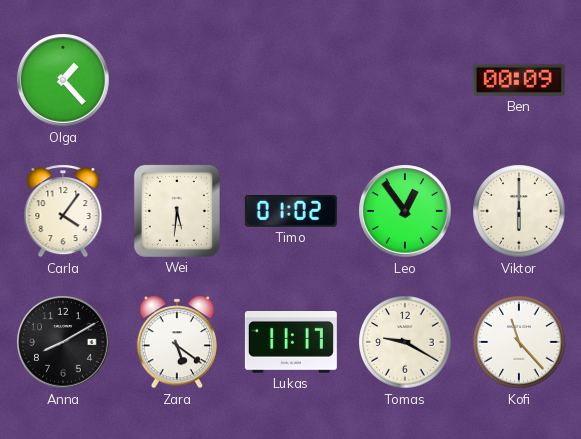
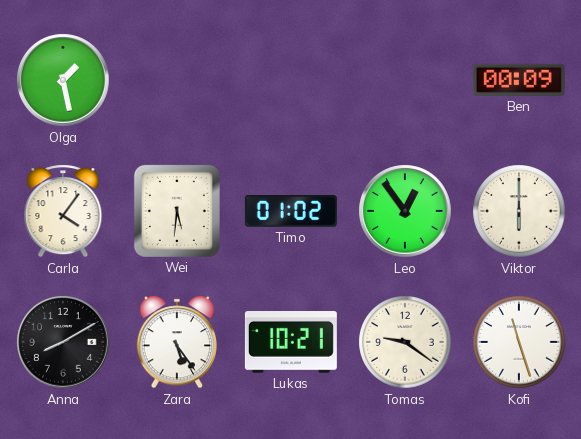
Olga: 1:23 -> 1:28
Zara: 5:21 -> 5:24
Lukas: 11:17 -> 10:21
Tomas: 9:20 -> 9:21
Kofi: 11:23 -> 11:27
